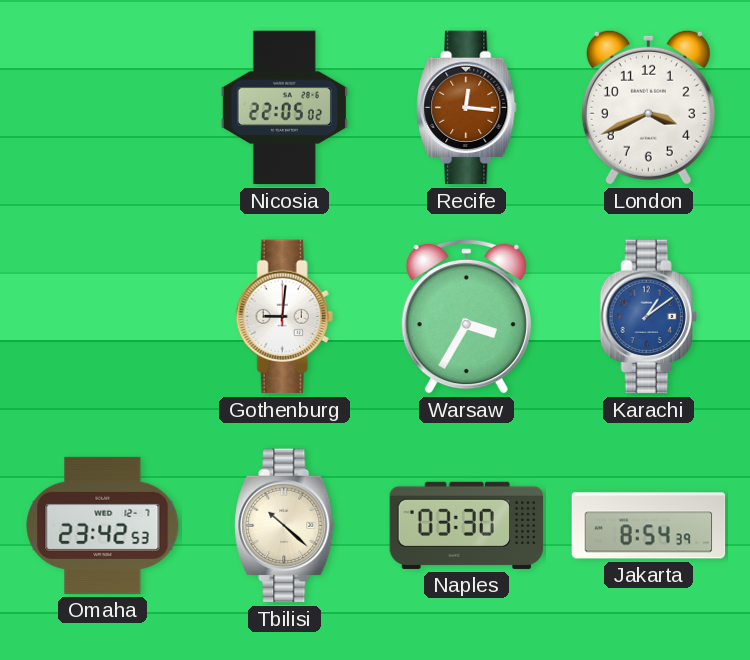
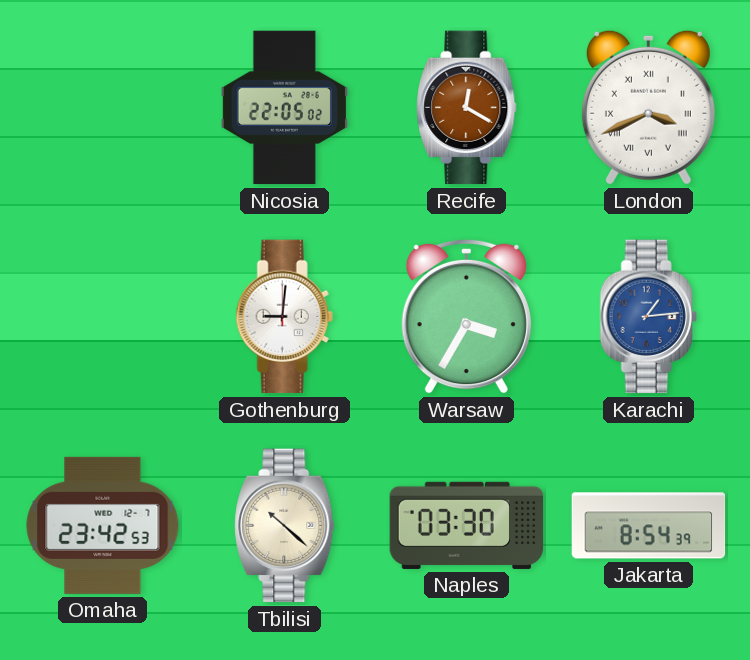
Recife: 12:16 -> 12:20
London numerals: Arabic -> Roman
Karachi: 1:09 -> 1:14
